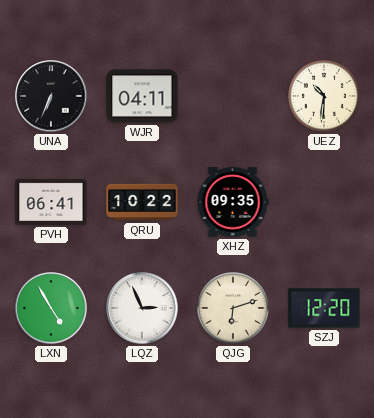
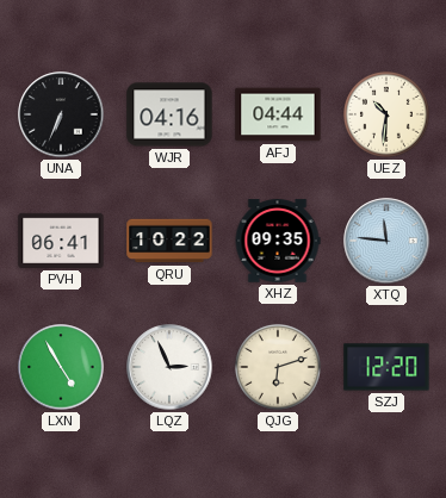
WJR: 04:11 -> 04:16
AFJ: none -> 04:44
XTQ: none -> 11:46
